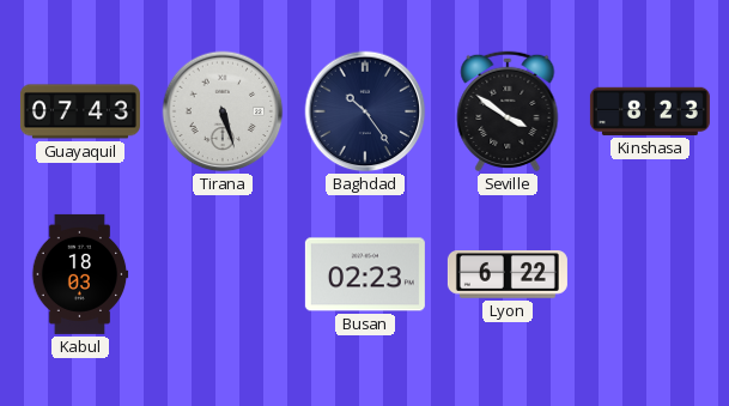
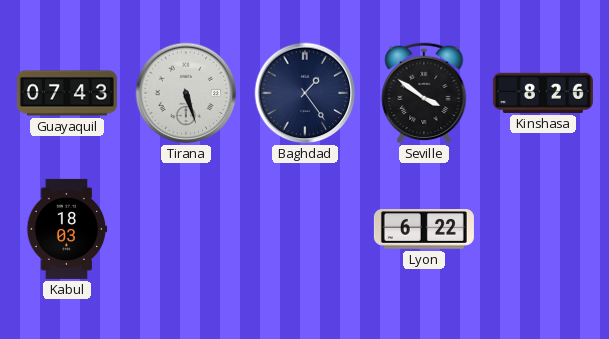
Baghdad: 10:24 -> 1:24
Kinshasa: 8:23 -> 8:26
Busan: 02:23 -> none
